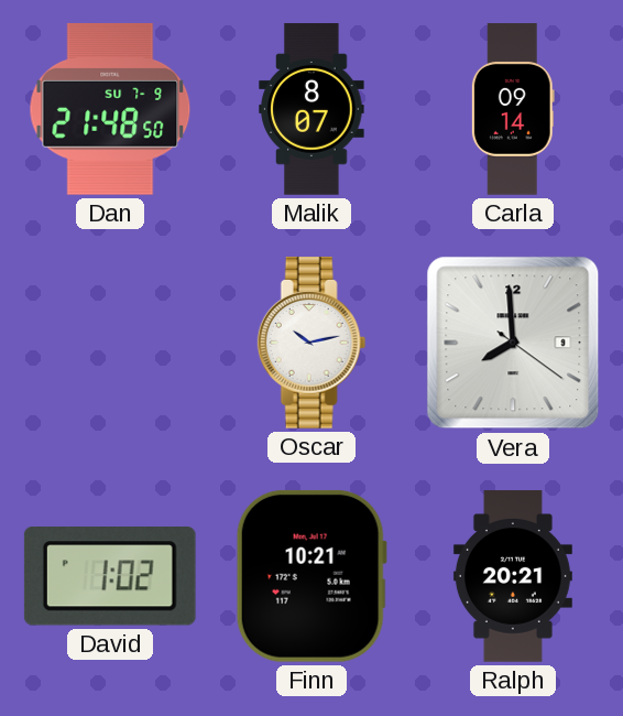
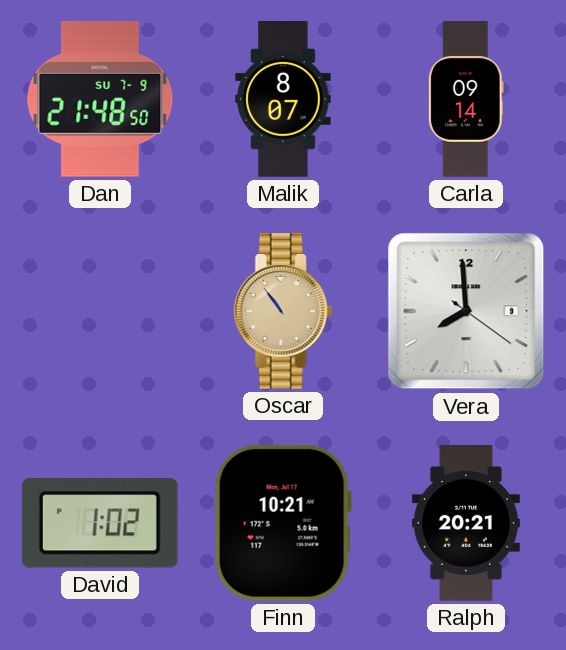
Oscar: 10:13 -> 10:54
Oscar dial: white -> champagne
